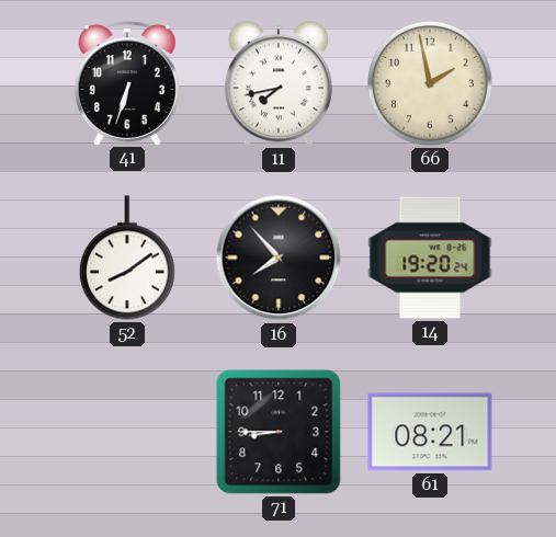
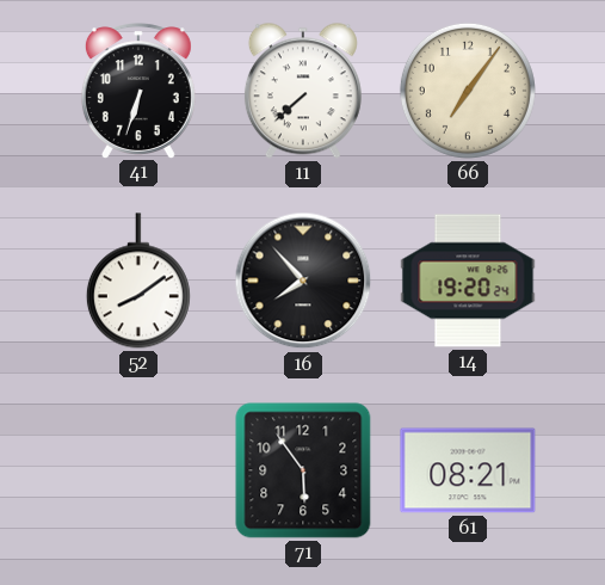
11: 7:43 -> 7:38
66: 1:58 -> 7:06
71: 8:45 -> 5:54
